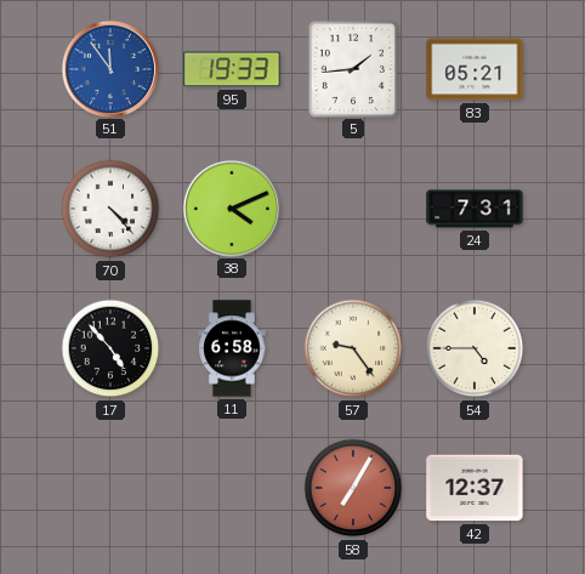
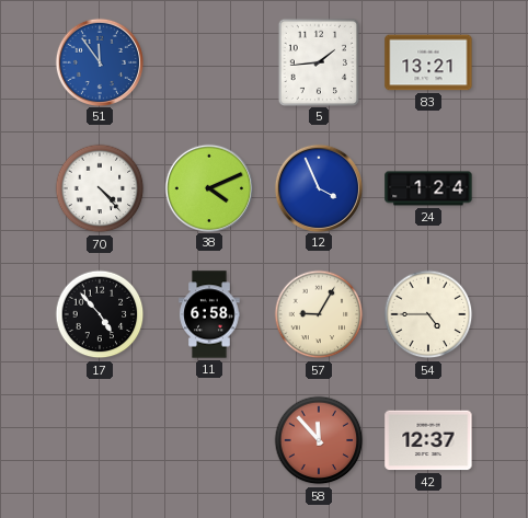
95: 19:33 -> none
83: 05:21 -> 13:21
12: none -> 3:56
24: 7:31 -> 1:24
57: 9:24 -> 9:05
58: 7:05 -> 11:53
